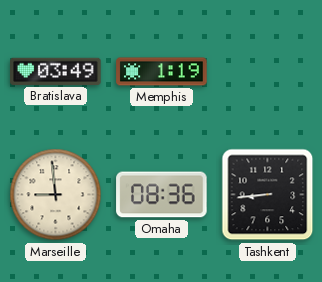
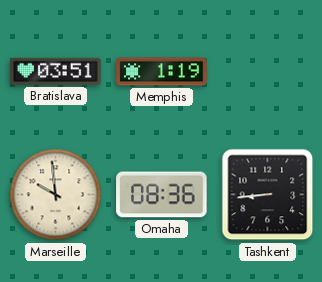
Bratislava: 03:49 -> 03:51
Marseille: 8:59 -> 9:59
